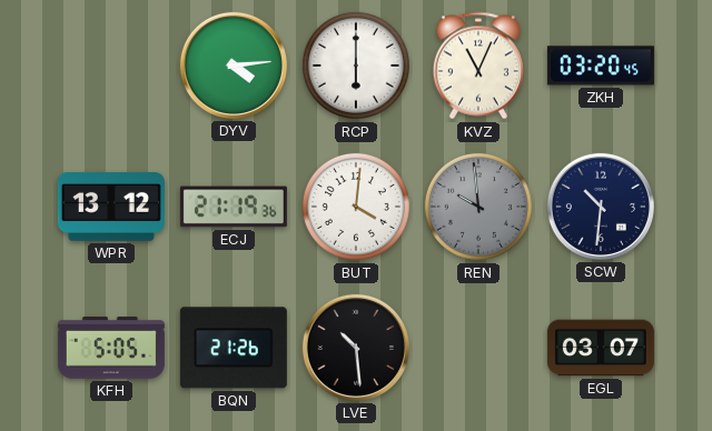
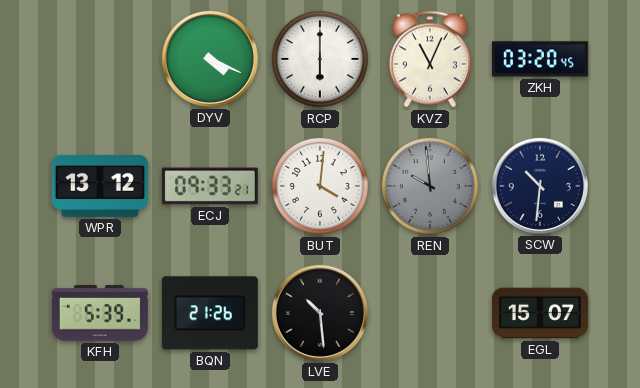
DYV: 4:14 -> 4:19
ECJ: 21:19 -> 09:33
KFH: 5:05 -> 5:39
EGL: 03:07 -> 15:07
